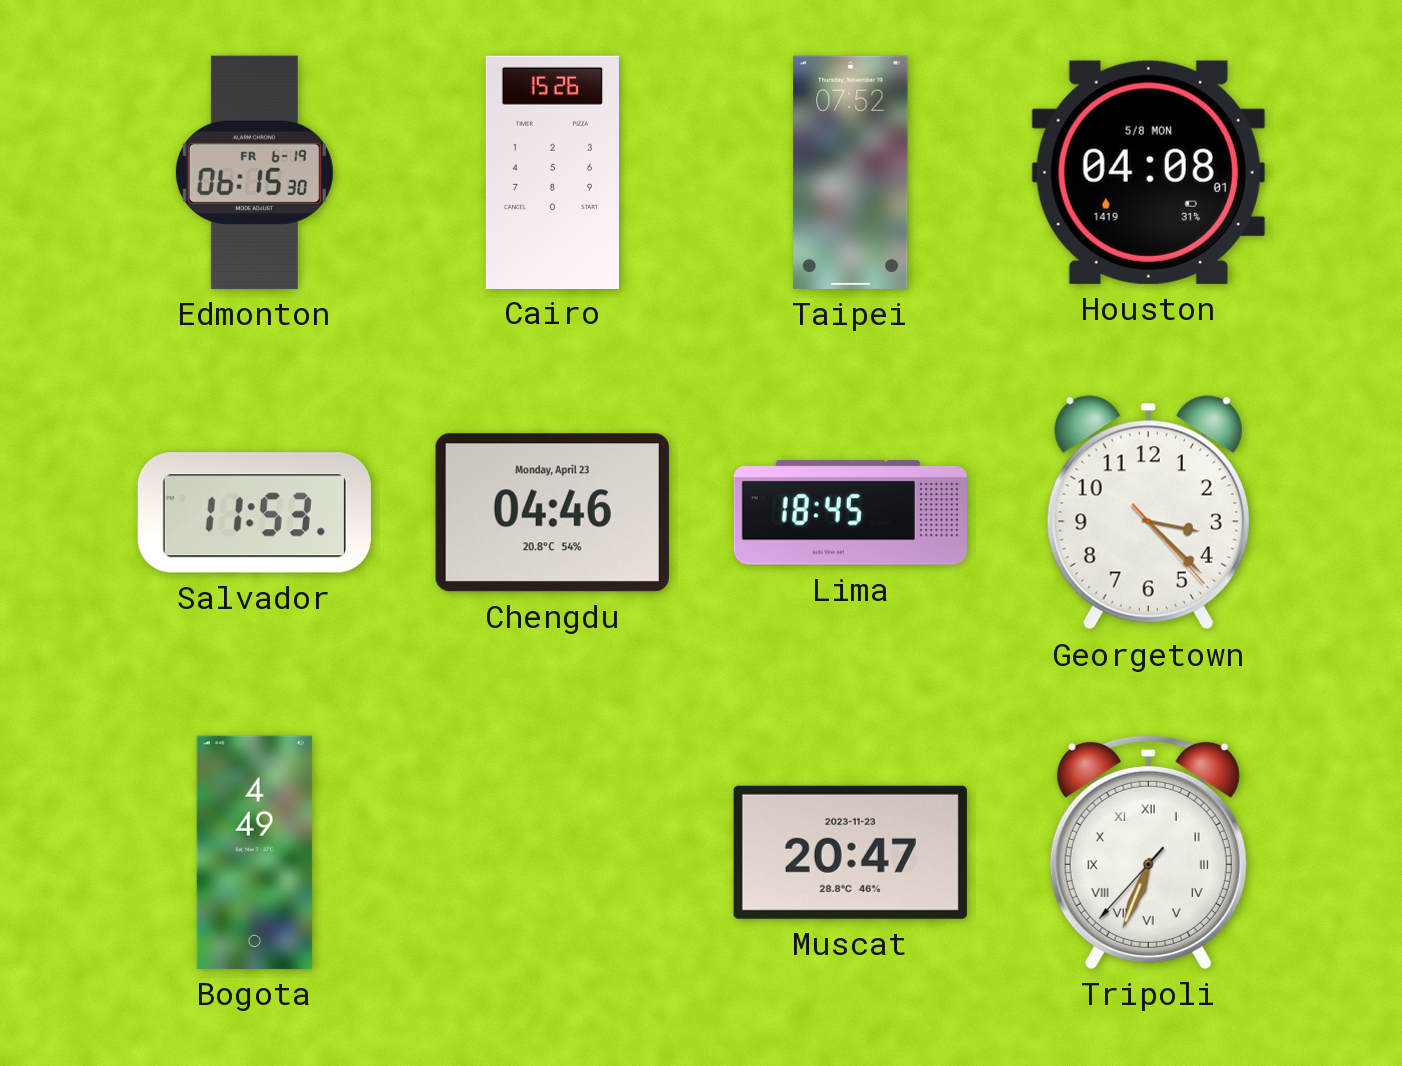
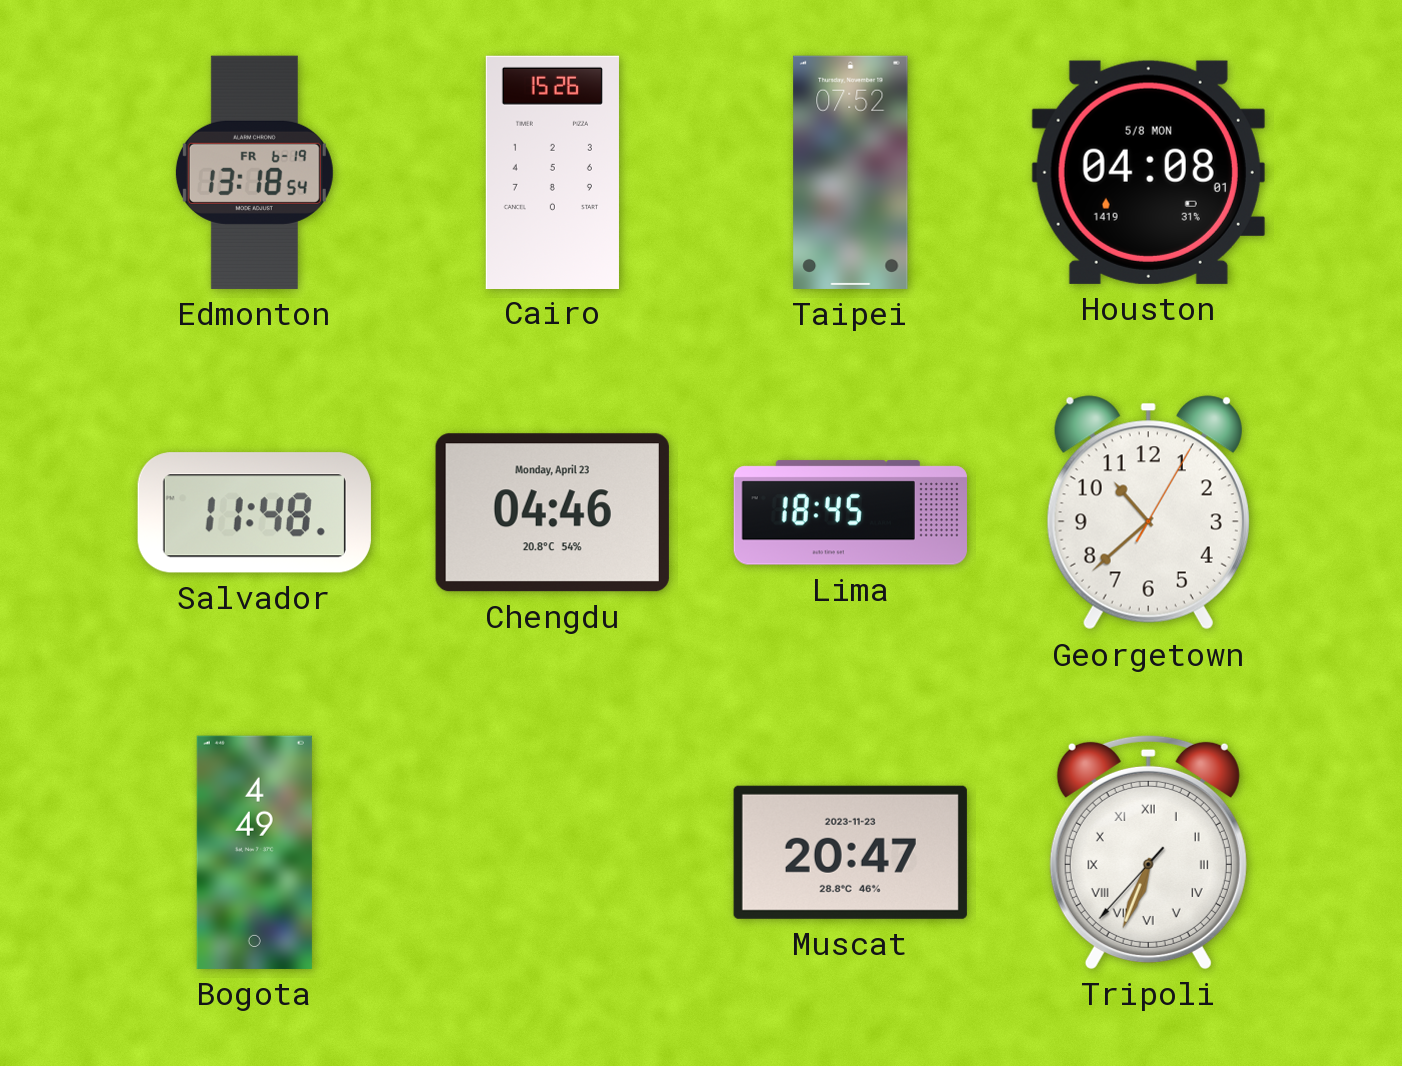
Edmonton: 06:15 -> 13:18
Salvador: 11:53 -> 11:48
Georgetown: 3:22 -> 10:38
